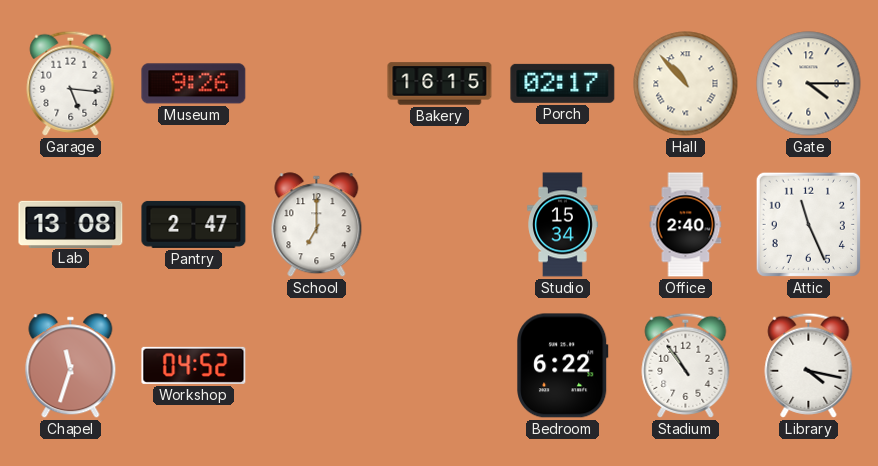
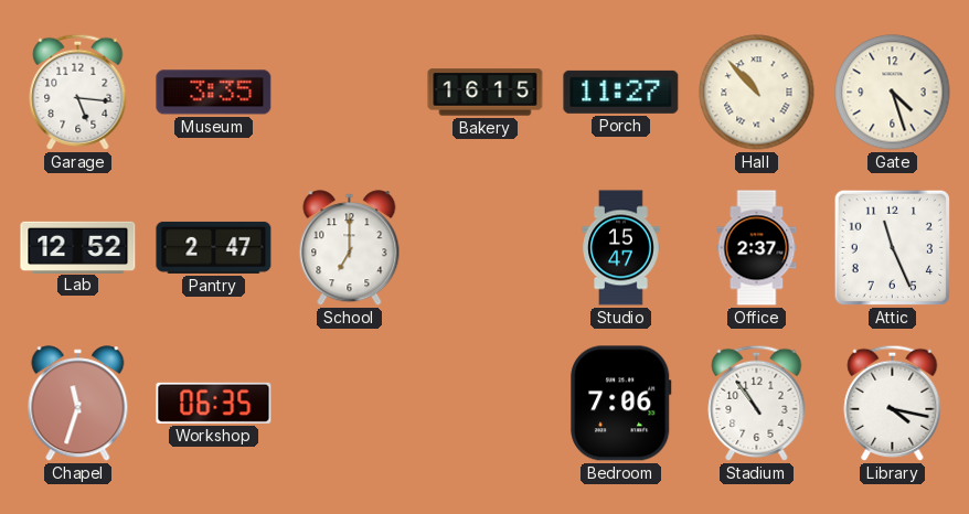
Museum: 9:26 -> 3:35
Porch: 02:17 -> 11:27
Gate: 4:15 -> 4:27
Lab: 13:08 -> 12:52
Studio: 15:34 -> 15:47
Office: 2:40 -> 2:37
Workshop: 04:52 -> 06:35
Bedroom: 6:22 -> 7:06
